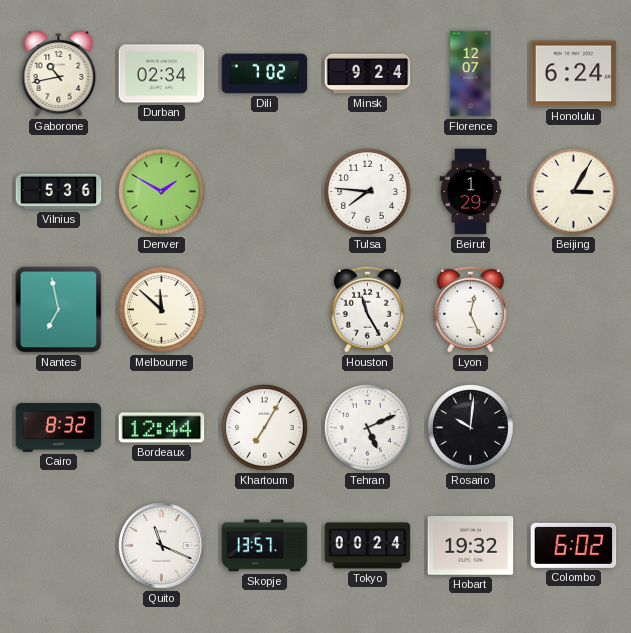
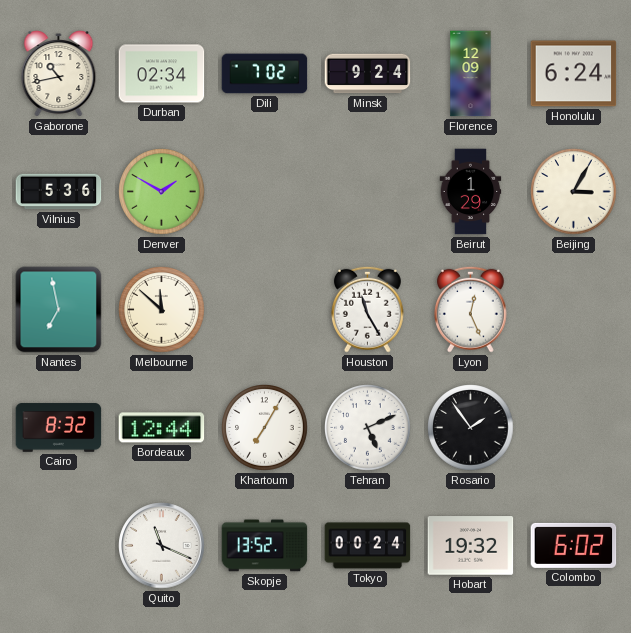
Florence: 12:07 -> 12:09
Tulsa: 7:46 -> none
Rosario: 10:01 -> 1:54
Skopje: 13:57 -> 13:52
